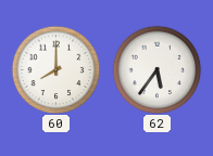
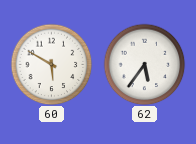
60: 8:00 -> 5:50
